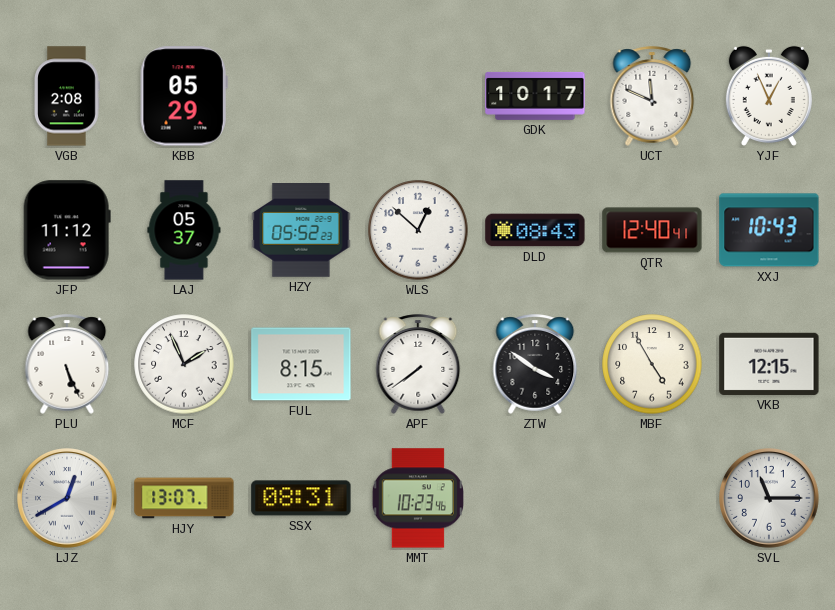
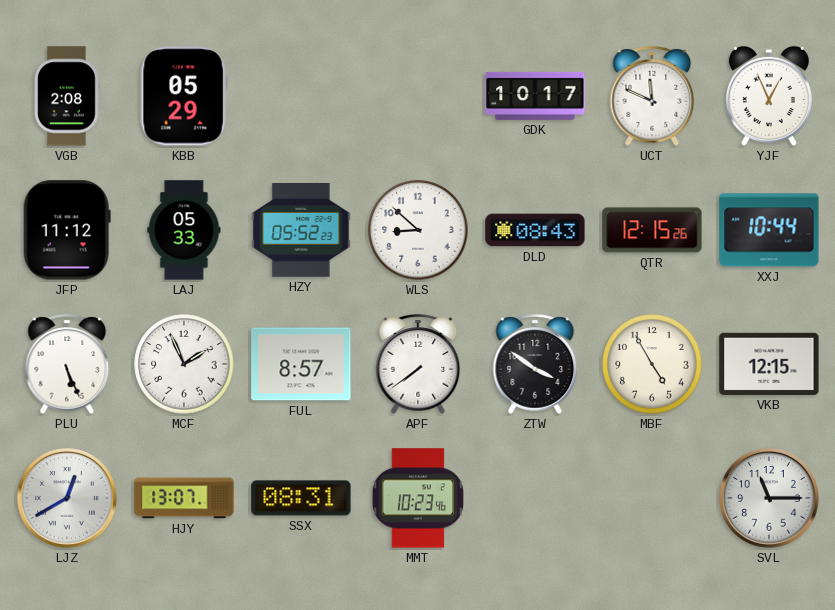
LAJ: 05:37 -> 05:33
WLS: 12:52 -> 8:52
QTR: 12:40 -> 12:15
XXJ: 10:43 -> 10:44
FUL: 8:15 -> 8:57
